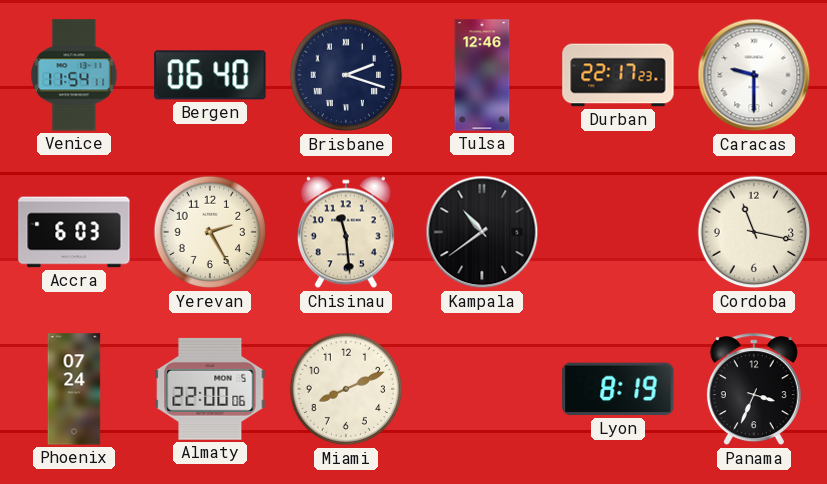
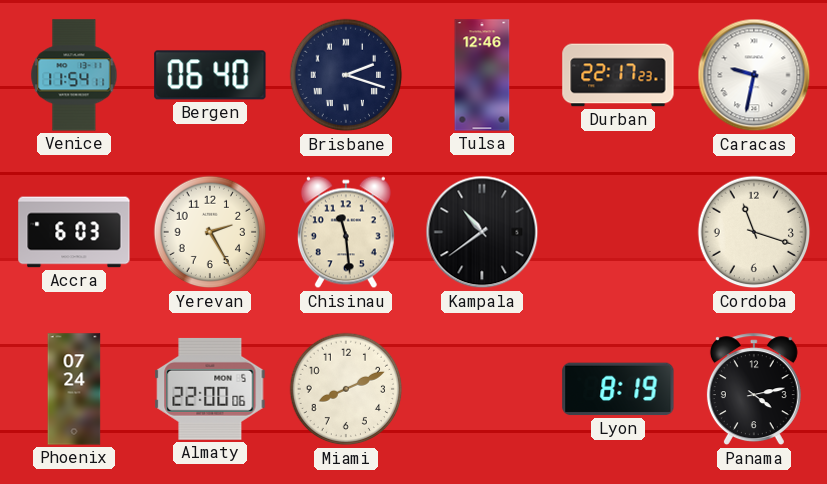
Caracas: 9:30 -> 9:32
Cordoba: 11:17 -> 11:18
Panama: 3:34 -> 4:13
